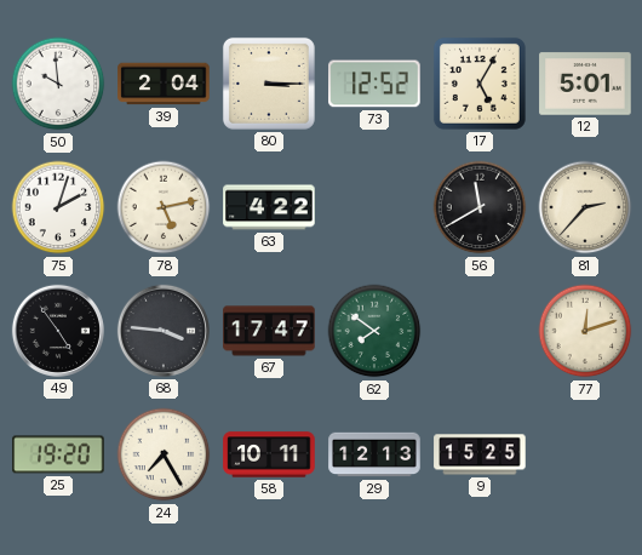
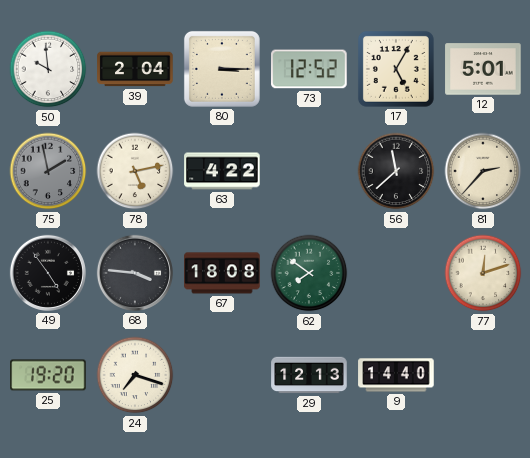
75: 2:03 -> 1:58
75 dial: white -> grey
56: 11:40 -> 11:38
67: 17:47 -> 18:08
24: 7:25 -> 7:18
58: 10:11 -> none
9: 15:25 -> 14:40
